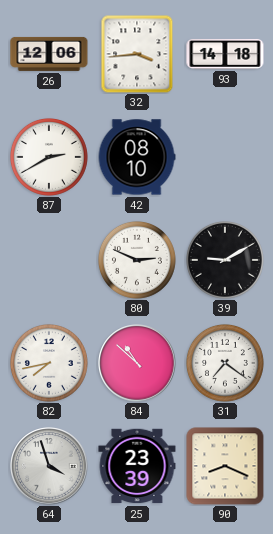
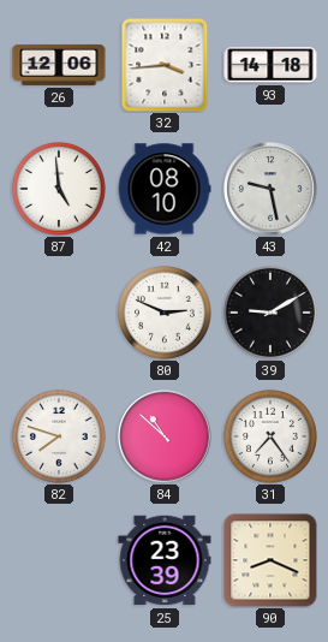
87: 2:40 -> 4:59
43: none -> 9:28
82: 7:43 -> 7:48
31: 7:21 -> 7:24
64: 3:57 -> none
